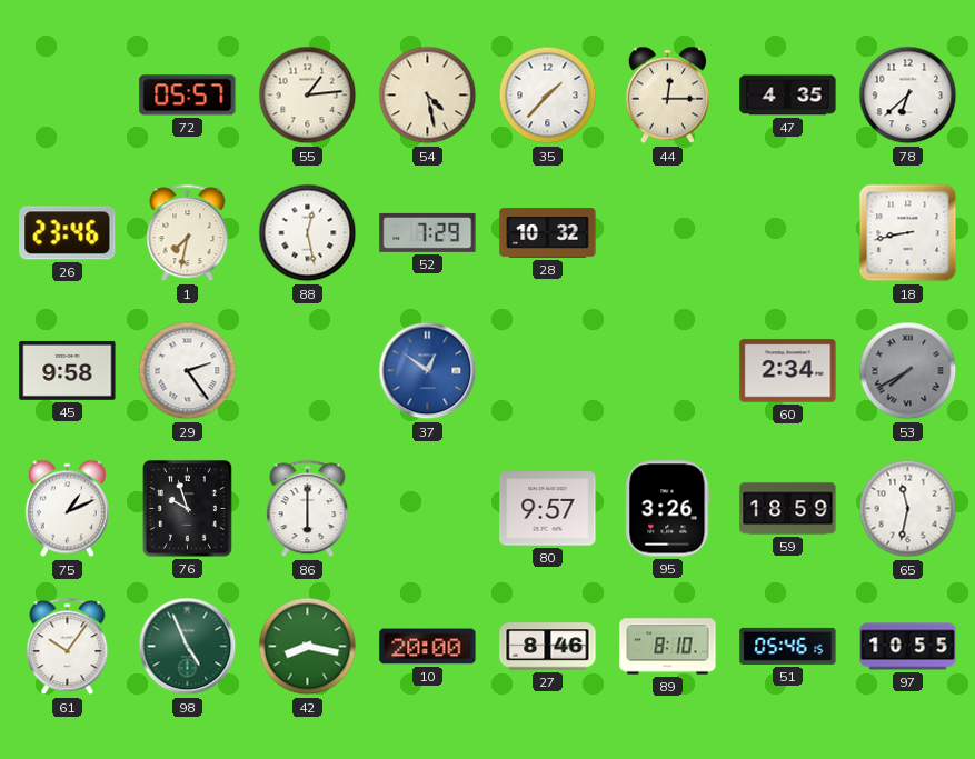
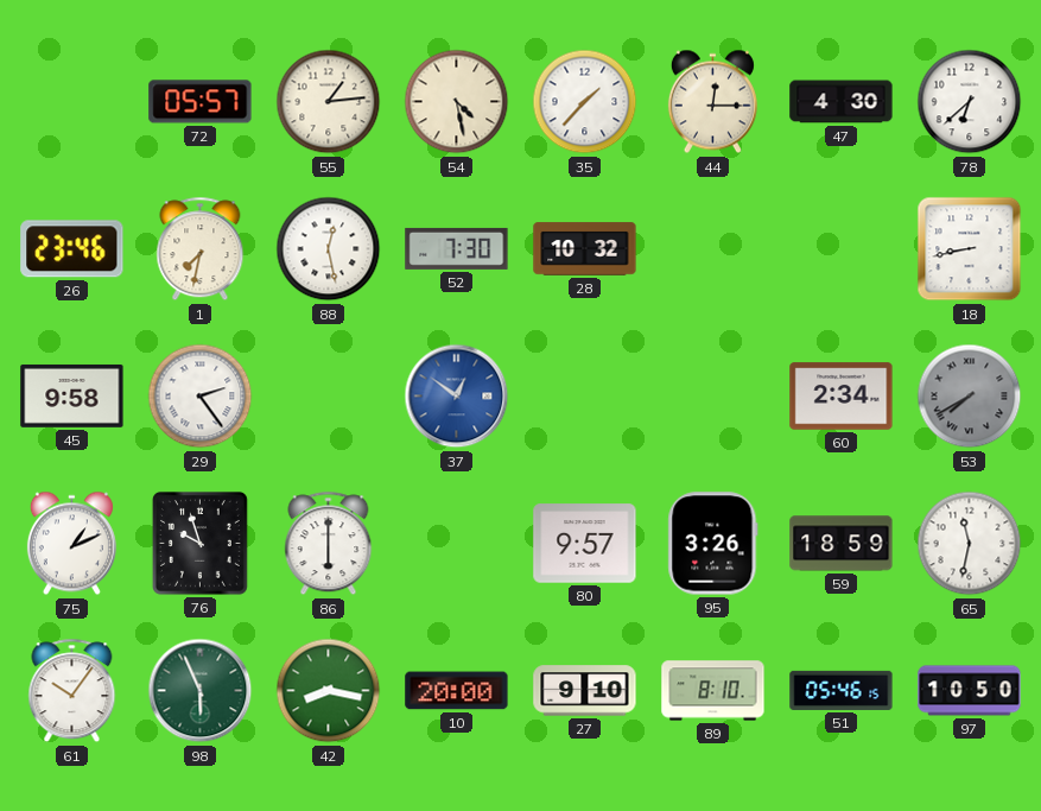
47: 4:35 -> 4:30
52: 7:29 -> 7:30
98: 4:56 -> 5:56
27: 8:46 -> 9:10
97: 10:55 -> 10:50
